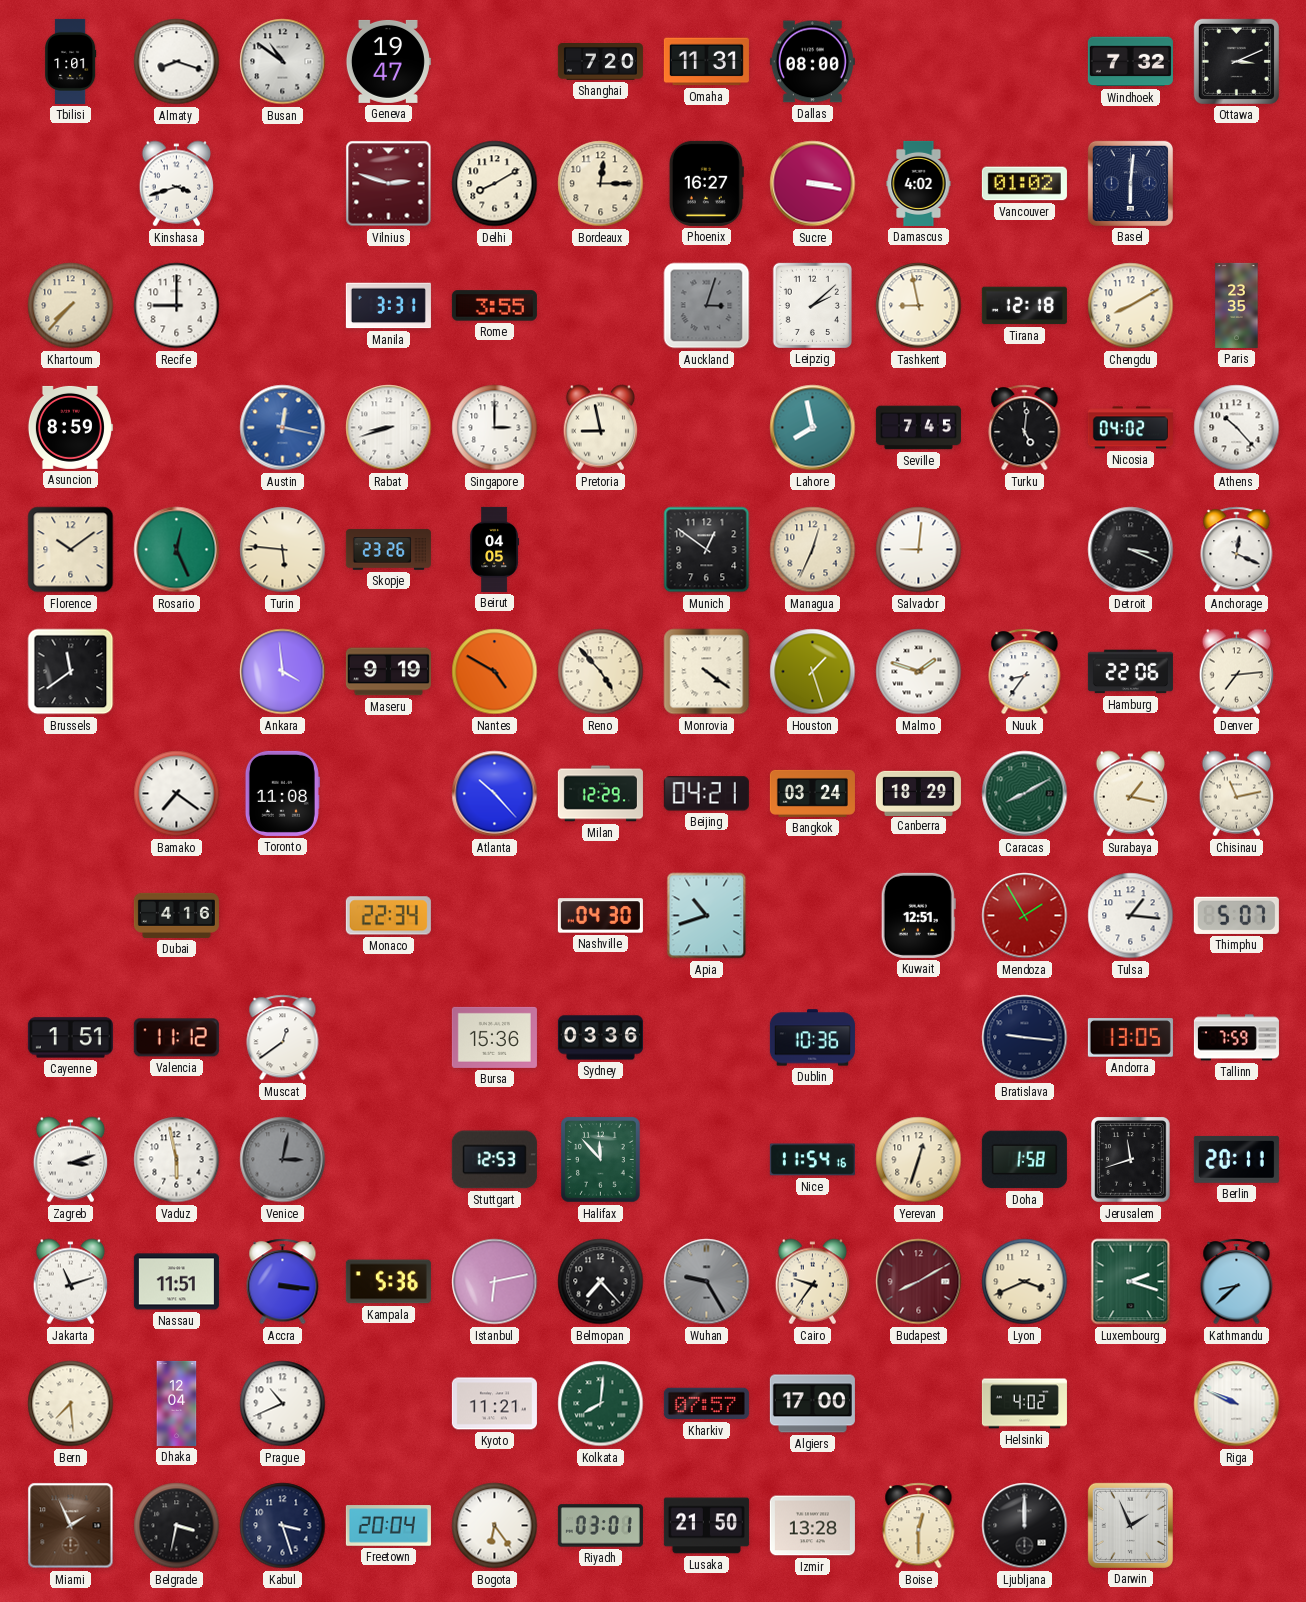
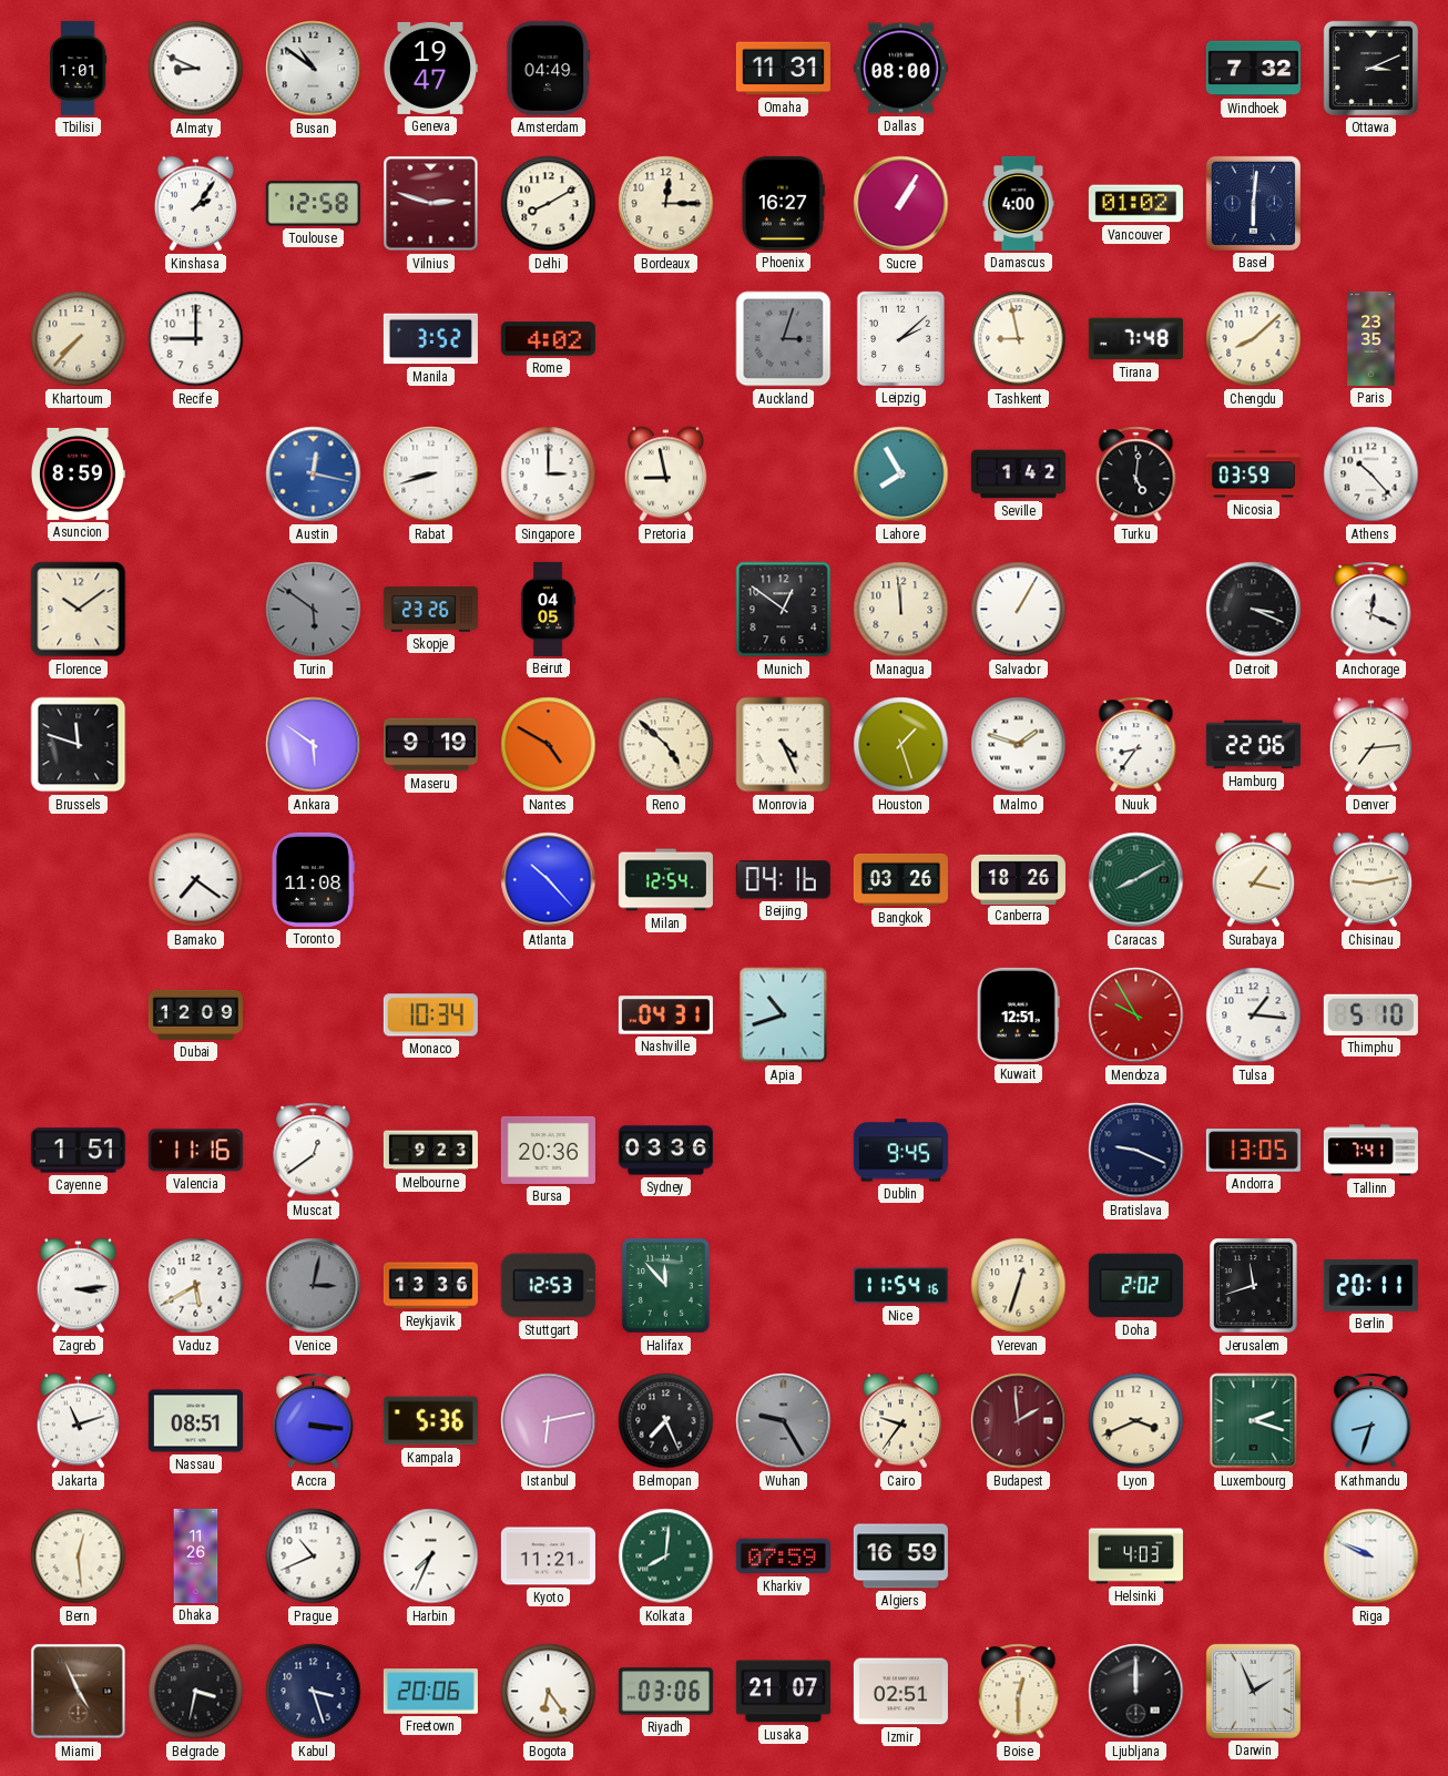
Almaty: 8:18 -> 8:49
Amsterdam: none -> 04:49
Shanghai: 7:20 -> none
Kinshasa: 3:42 -> 2:06
Toulouse: none -> 12:58
Sucre: 3:17 -> 1:05
Damascus: 4:02 -> 4:00
Manila: 3:31 -> 3:52
Rome: 3:55 -> 4:02
Tirana: 12:18 -> 7:48
Chengdu: 8:10 -> 8:08
Lahore: 7:58 -> 7:55
Seville: 7:45 -> 1:42
Nicosia: 04:02 -> 03:59
Rosario: 12:26 -> none
Turin: 5:46 -> 5:51
Turin dial: cream -> grey
Managua: 12:34 -> 11:59
Salvador: 9:01 -> 1:05
Brussels: 11:39 -> 11:48
Ankara: 3:59 -> 5:51
Reno: 4:53 -> 4:52
Monrovia: 4:21 -> 4:26
Milan: 12:29 -> 12:54
Beijing: 04:21 -> 04:16
Bangkok: 03:24 -> 03:26
Canberra: 18:29 -> 18:26
Chisinau: 11:13 -> 9:13
Dubai: 4:16 -> 12:09
Monaco: 22:34 -> 10:34
Nashville: 04:30 -> 04:31
Mendoza: 1:55 -> 9:55
Thimphu: 5:07 -> 5:10
Valencia: 11:12 -> 11:16
Melbourne: none -> 9:23
Bursa: 15:36 -> 20:36
Dublin: 10:36 -> 9:45
Bratislava: 9:16 -> 9:19
Tallinn: 7:59 -> 7:41
Zagreb: 3:12 -> 3:14
Vaduz: 5:58 -> 5:40
Reykjavik: none -> 13:36
Doha: 1:58 -> 2:02
Nassau: 11:51 -> 08:51
Belmopan: 7:23 -> 7:26
Budapest: 8:10 -> 1:59
Kathmandu: 8:38 -> 8:33
Bern: 7:29 -> 12:29
Dhaka: 12:04 -> 11:26
Harbin: none -> 7:34
Kharkiv: 07:57 -> 07:59
Algiers: 17:00 -> 16:59
Helsinki: 4:02 -> 4:03
Miami: 1:56 -> 4:56
Freetown: 20:04 -> 20:06
Riyadh: 03:01 -> 03:06
Lusaka: 21:50 -> 21:07
Izmir: 13:28 -> 02:51
